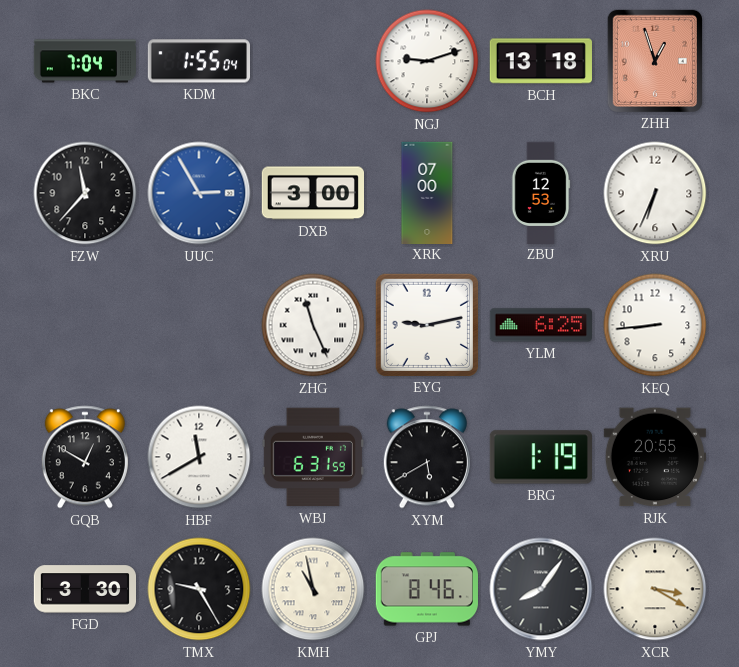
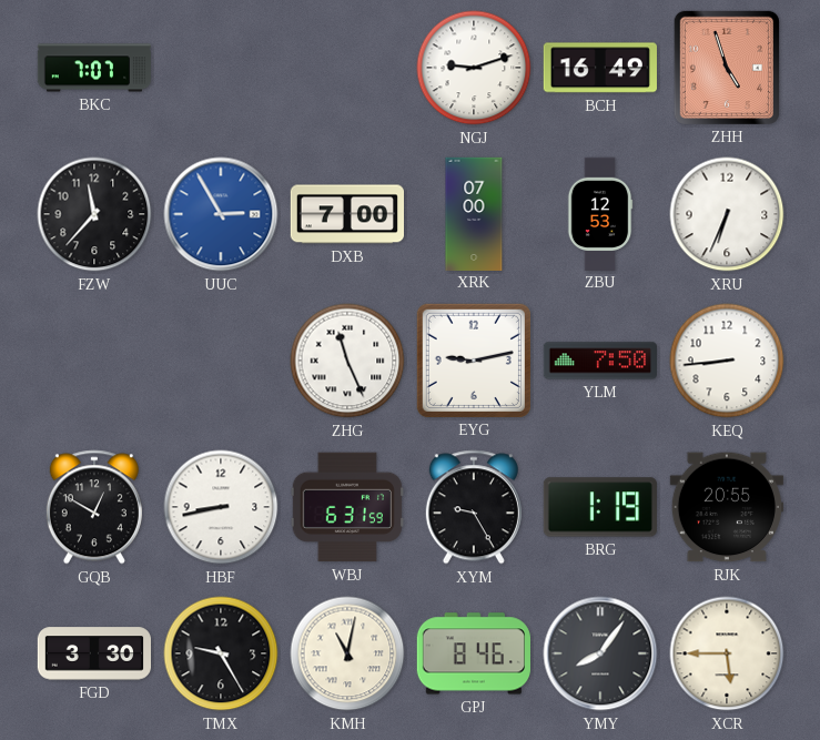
BKC: 7:04 -> 7:07
KDM: 1:55 -> none
BCH: 13:18 -> 16:49
ZHH: 12:57 -> 4:57
DXB: 3:00 -> 7:00
YLM: 6:25 -> 7:50
HBF: 11:40 -> 8:43
XYM: 5:40 -> 9:25
KMH: 10:58 -> 11:02
XCR: 3:20 -> 5:45
